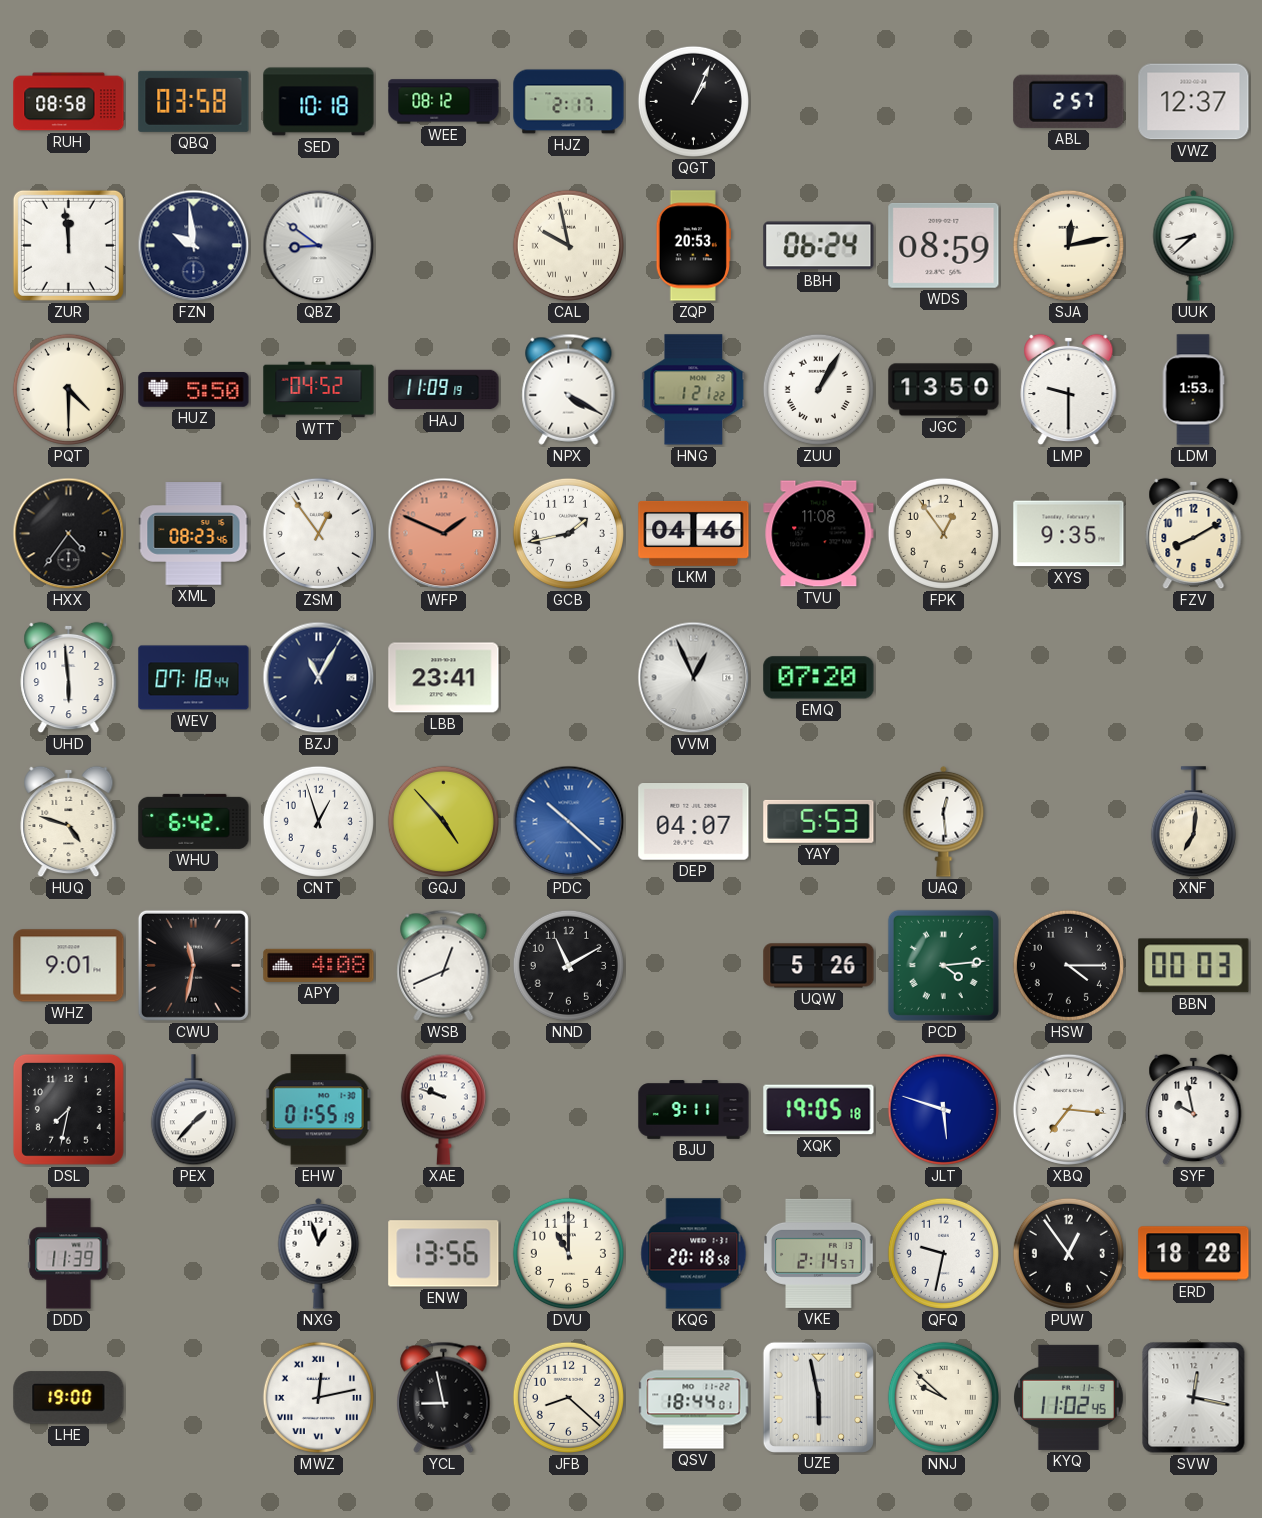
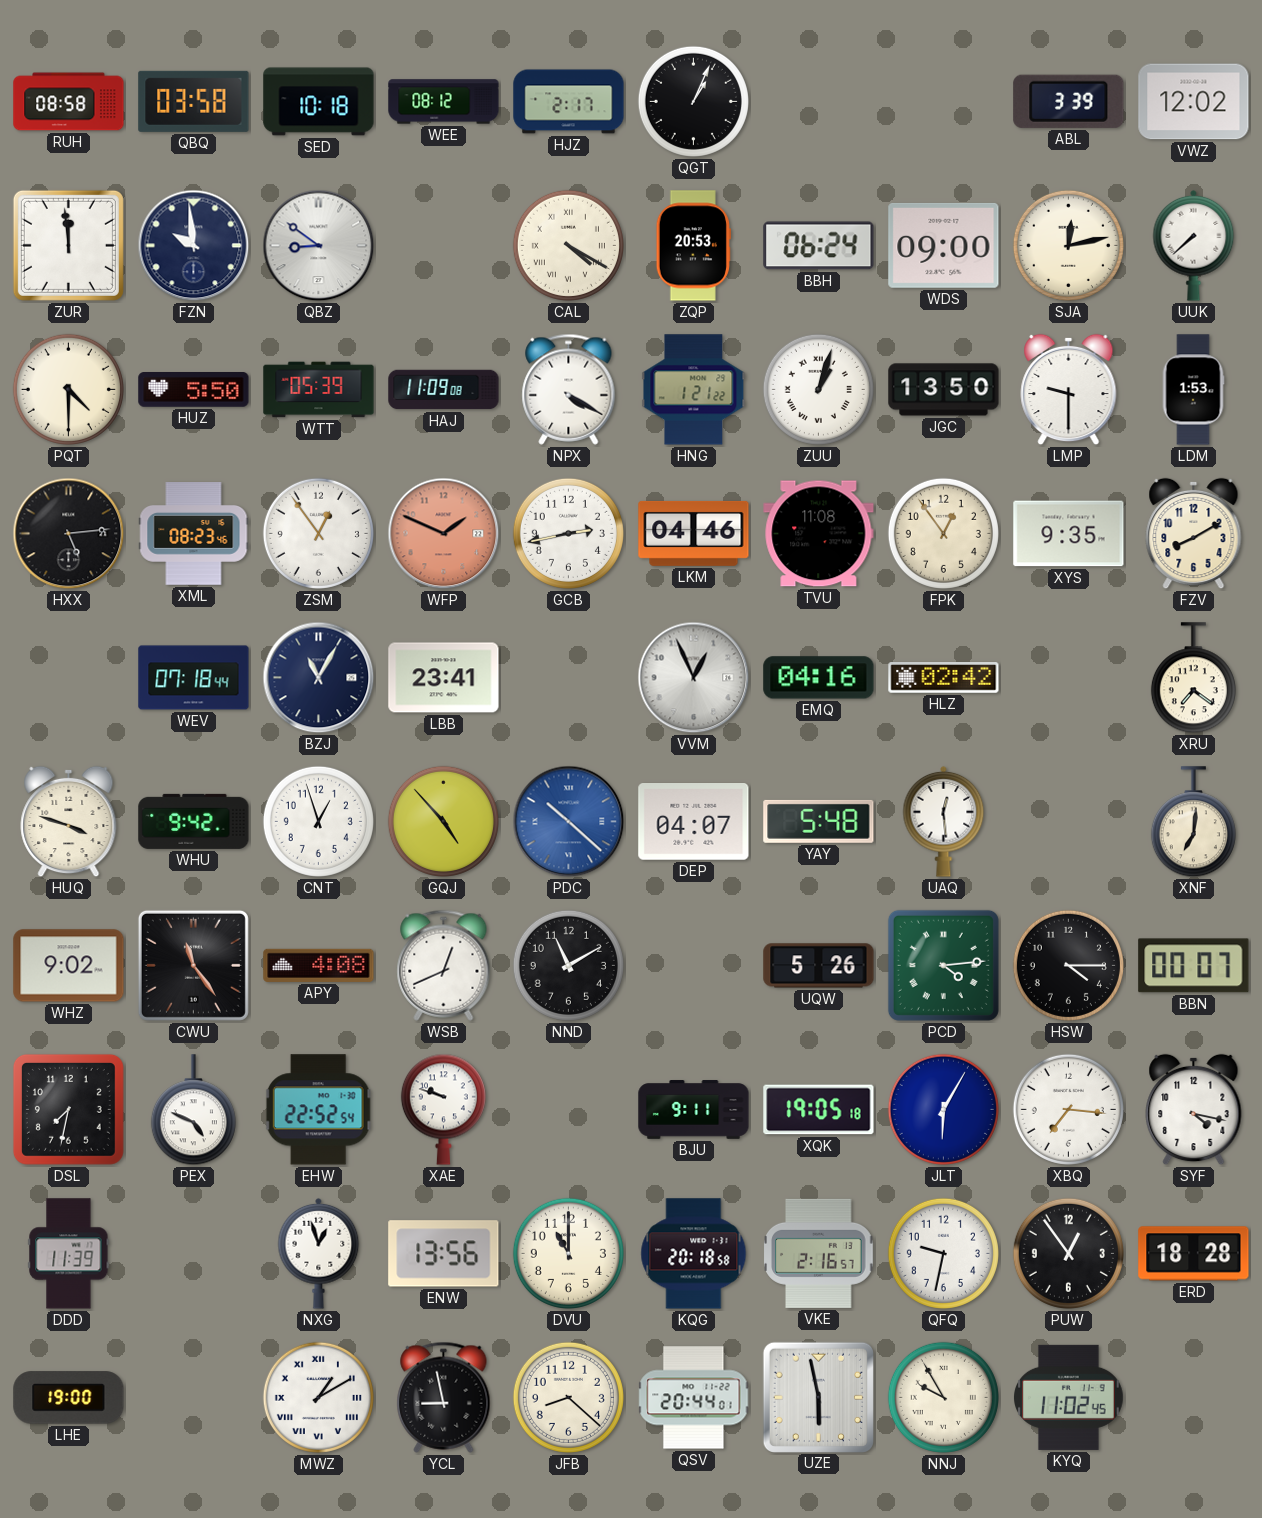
ABL: 2:57 -> 3:39
VWZ: 12:37 -> 12:02
CAL: 9:58 -> 4:20
WDS: 08:59 -> 09:00
UUK: 8:38 -> 7:38
WTT: 04:52 -> 05:39
HAJ: 11:09:19 -> 11:09:08
ZUU: 1:05 -> 1:03
HXX: 4:36 -> 5:14
GCB: 1:43 -> 2:43
UHD: 5:59 -> none
EMQ: 07:20 -> 04:16
HLZ: none -> 02:42
XRU: none -> 7:21
HUQ: 4:48 -> 3:48
WHU: 6:42 -> 9:42
YAY: 5:53 -> 5:48
WHZ: 9:01 -> 9:02
CWU: 11:32 -> 11:24
BBN: 00:03 -> 00:07
PEX: 1:37 -> 4:49
EHW: 01:55 -> 22:52
JLT: 5:48 -> 6:05
SYF: 9:58 -> 4:17
VKE: 2:14 -> 2:16
MWZ: 12:13 -> 1:10
QSV: 18:44 -> 20:44
NNJ: 9:52 -> 9:55
SVW: 12:17 -> none
